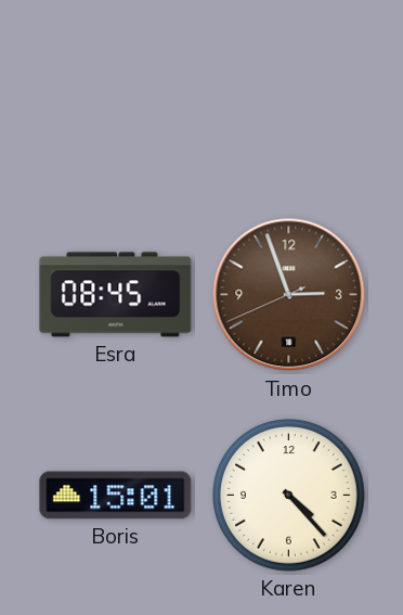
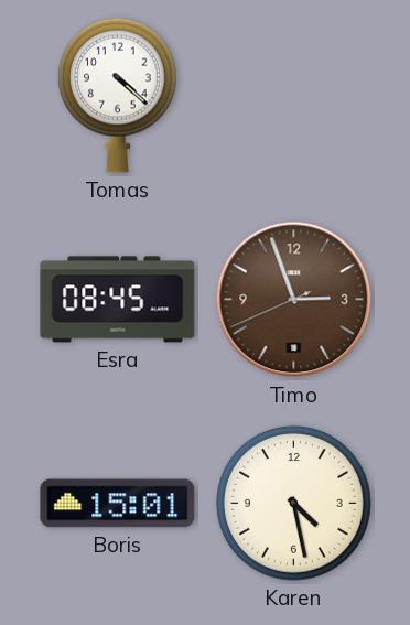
Tomas: none -> 4:22
Karen: 4:23 -> 4:28
